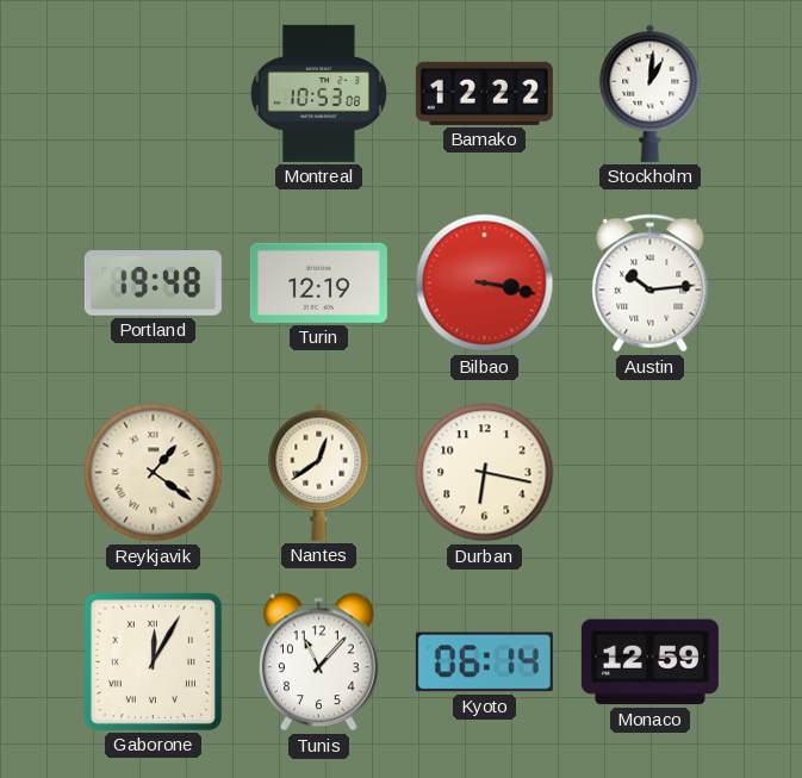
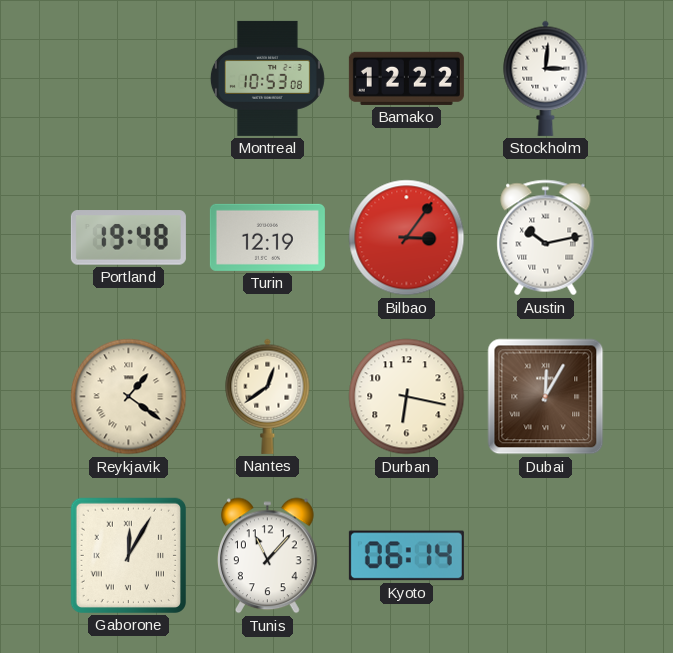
Stockholm: 1:01 -> 3:01
Bilbao: 3:17 -> 3:06
Austin: 10:14 -> 10:13
Dubai: none -> 12:05
Monaco: 12:59 -> none
